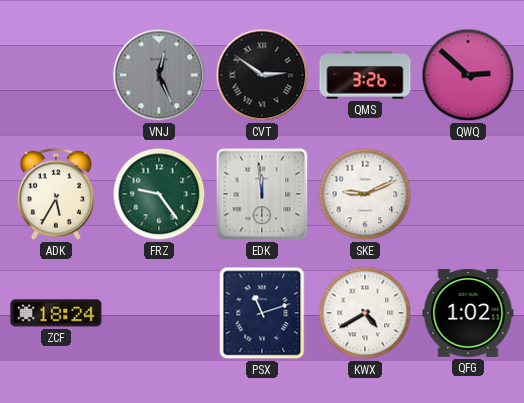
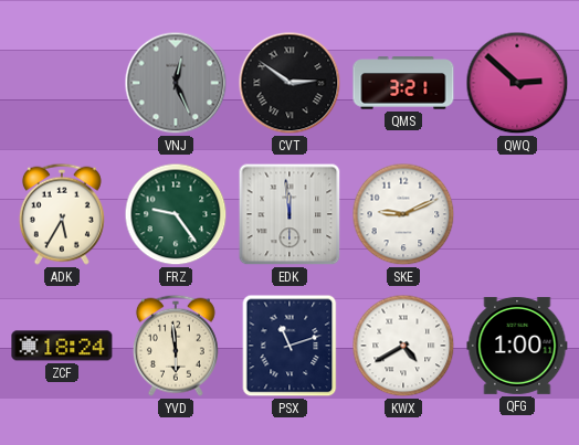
QMS: 3:26 -> 3:21
YVD: none -> 5:59
QFG: 1:02 -> 1:00
